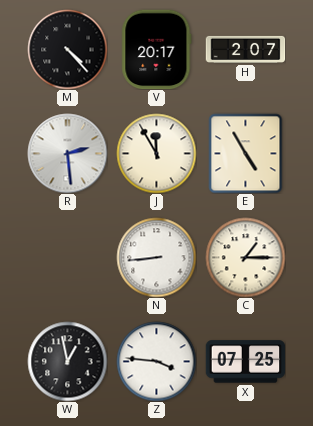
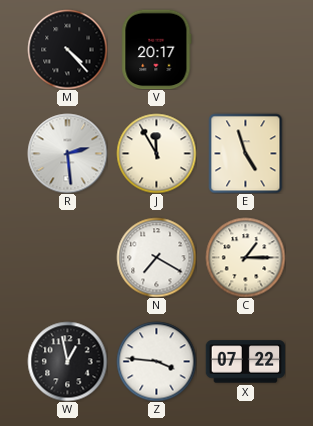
H: 2:07 -> none
E: 4:55 -> 4:57
N: 8:44 -> 7:20
X: 07:25 -> 07:22
